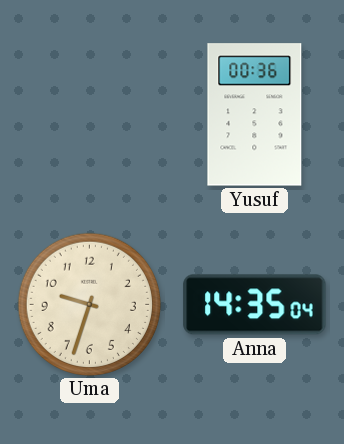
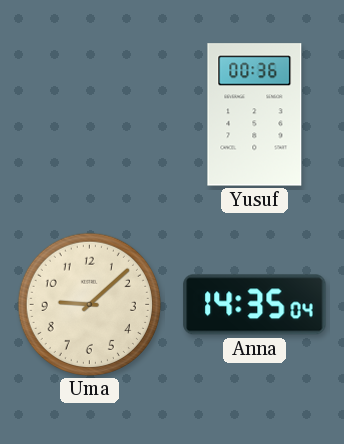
Uma: 9:33 -> 9:08
